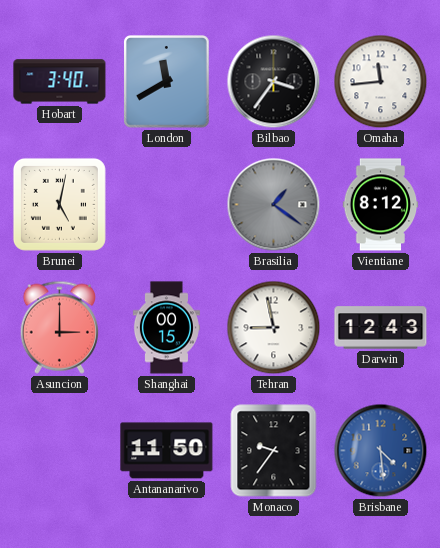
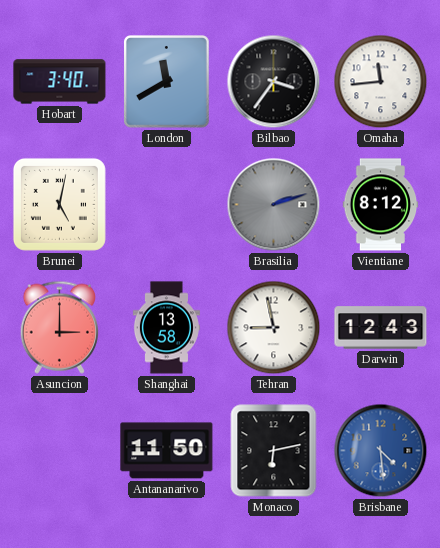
Brasilia: 1:21 -> 2:12
Shanghai: 00:15 -> 13:58
Monaco: 9:36 -> 6:13
